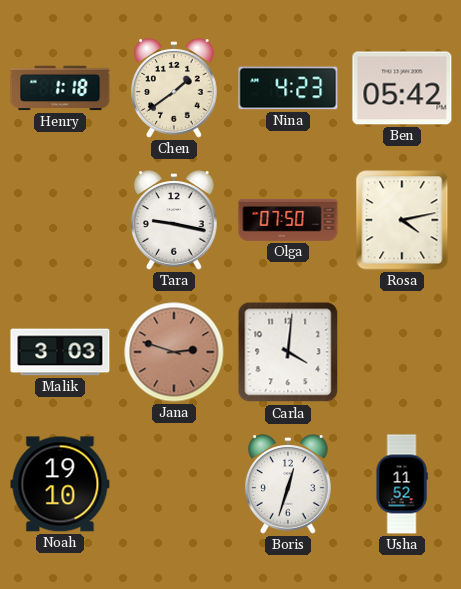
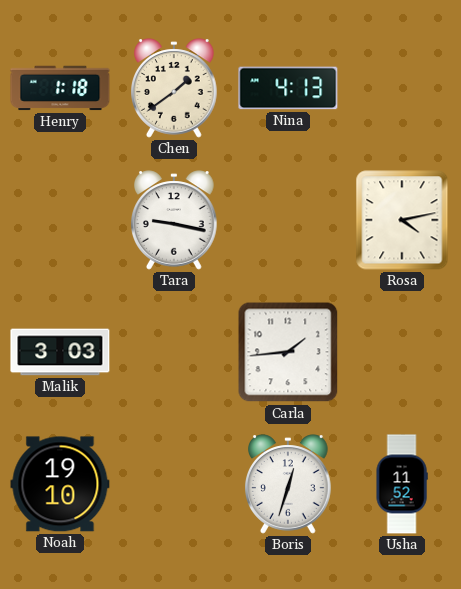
Nina: 4:23 -> 4:13
Ben: 05:42 -> none
Olga: 07:50 -> none
Jana: 2:48 -> none
Carla: 4:01 -> 1:44
